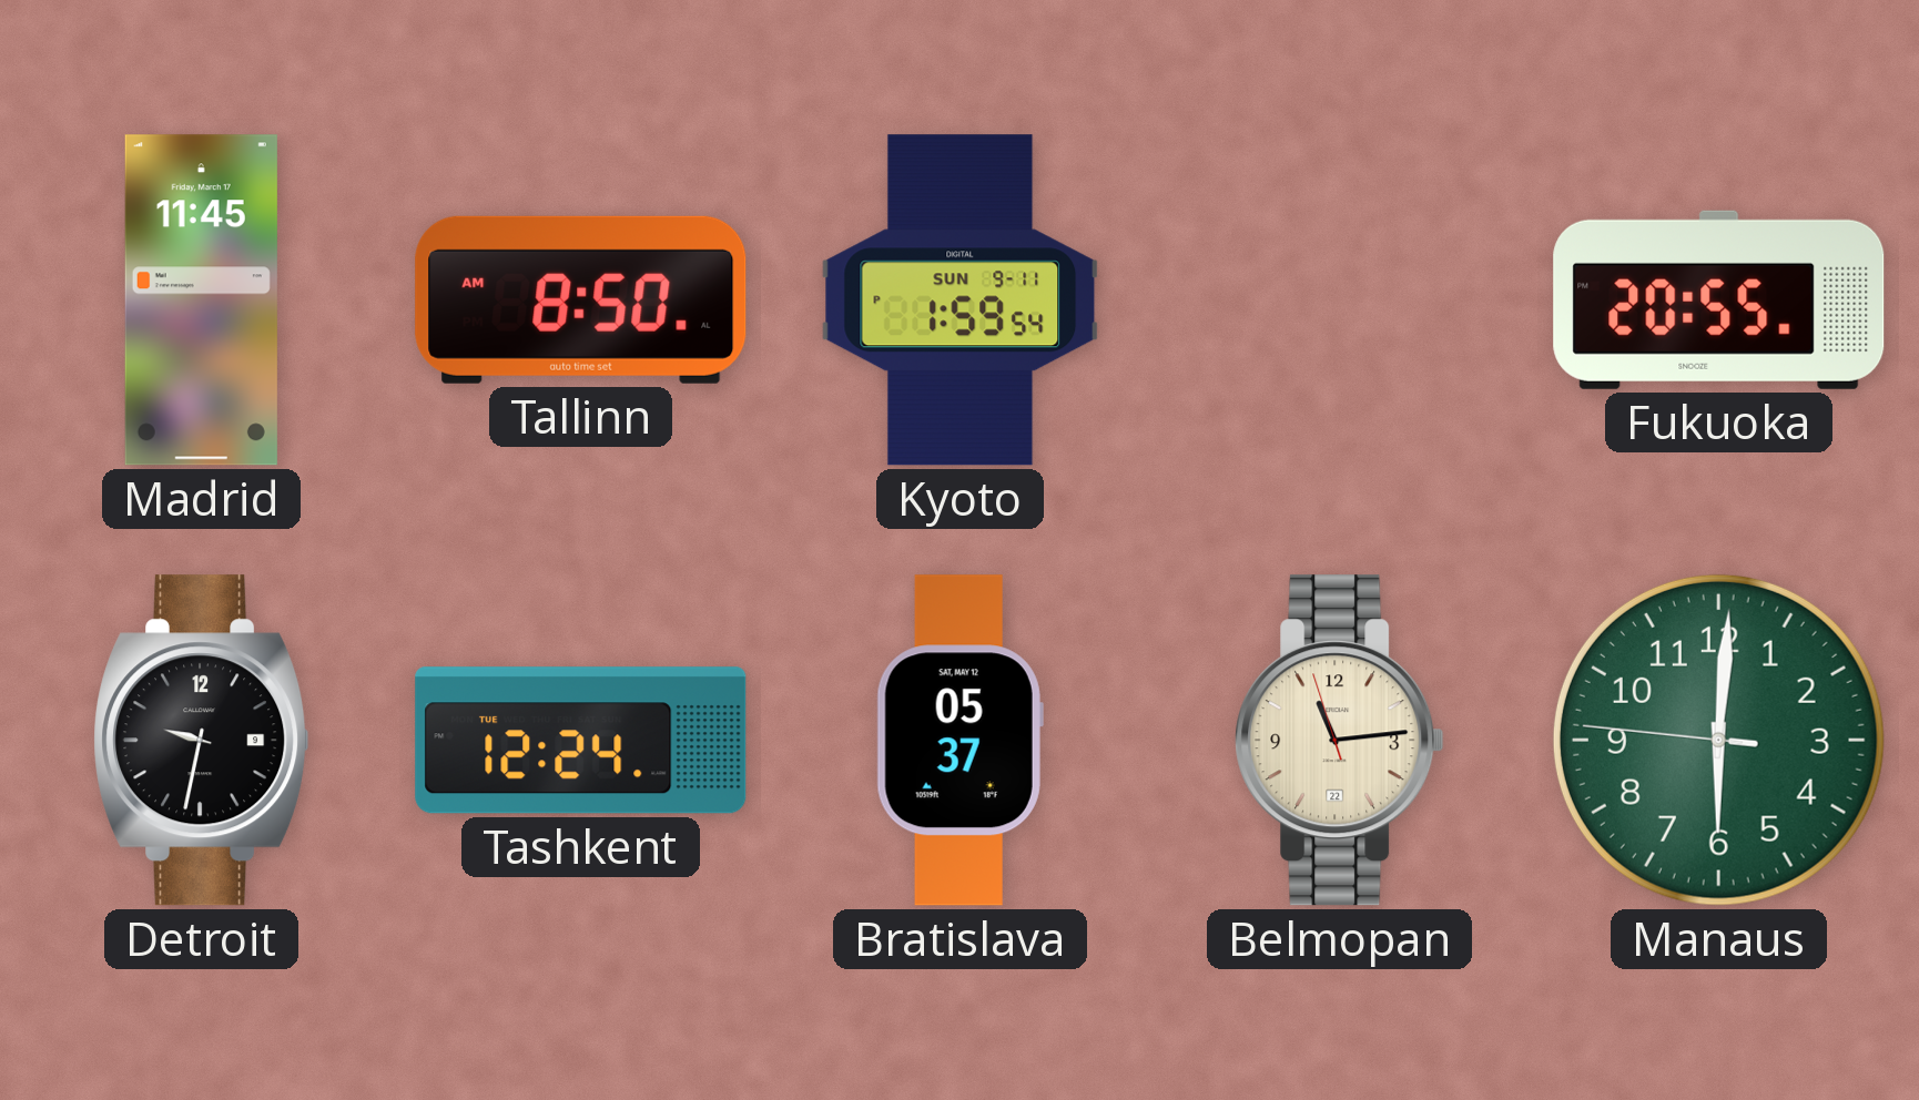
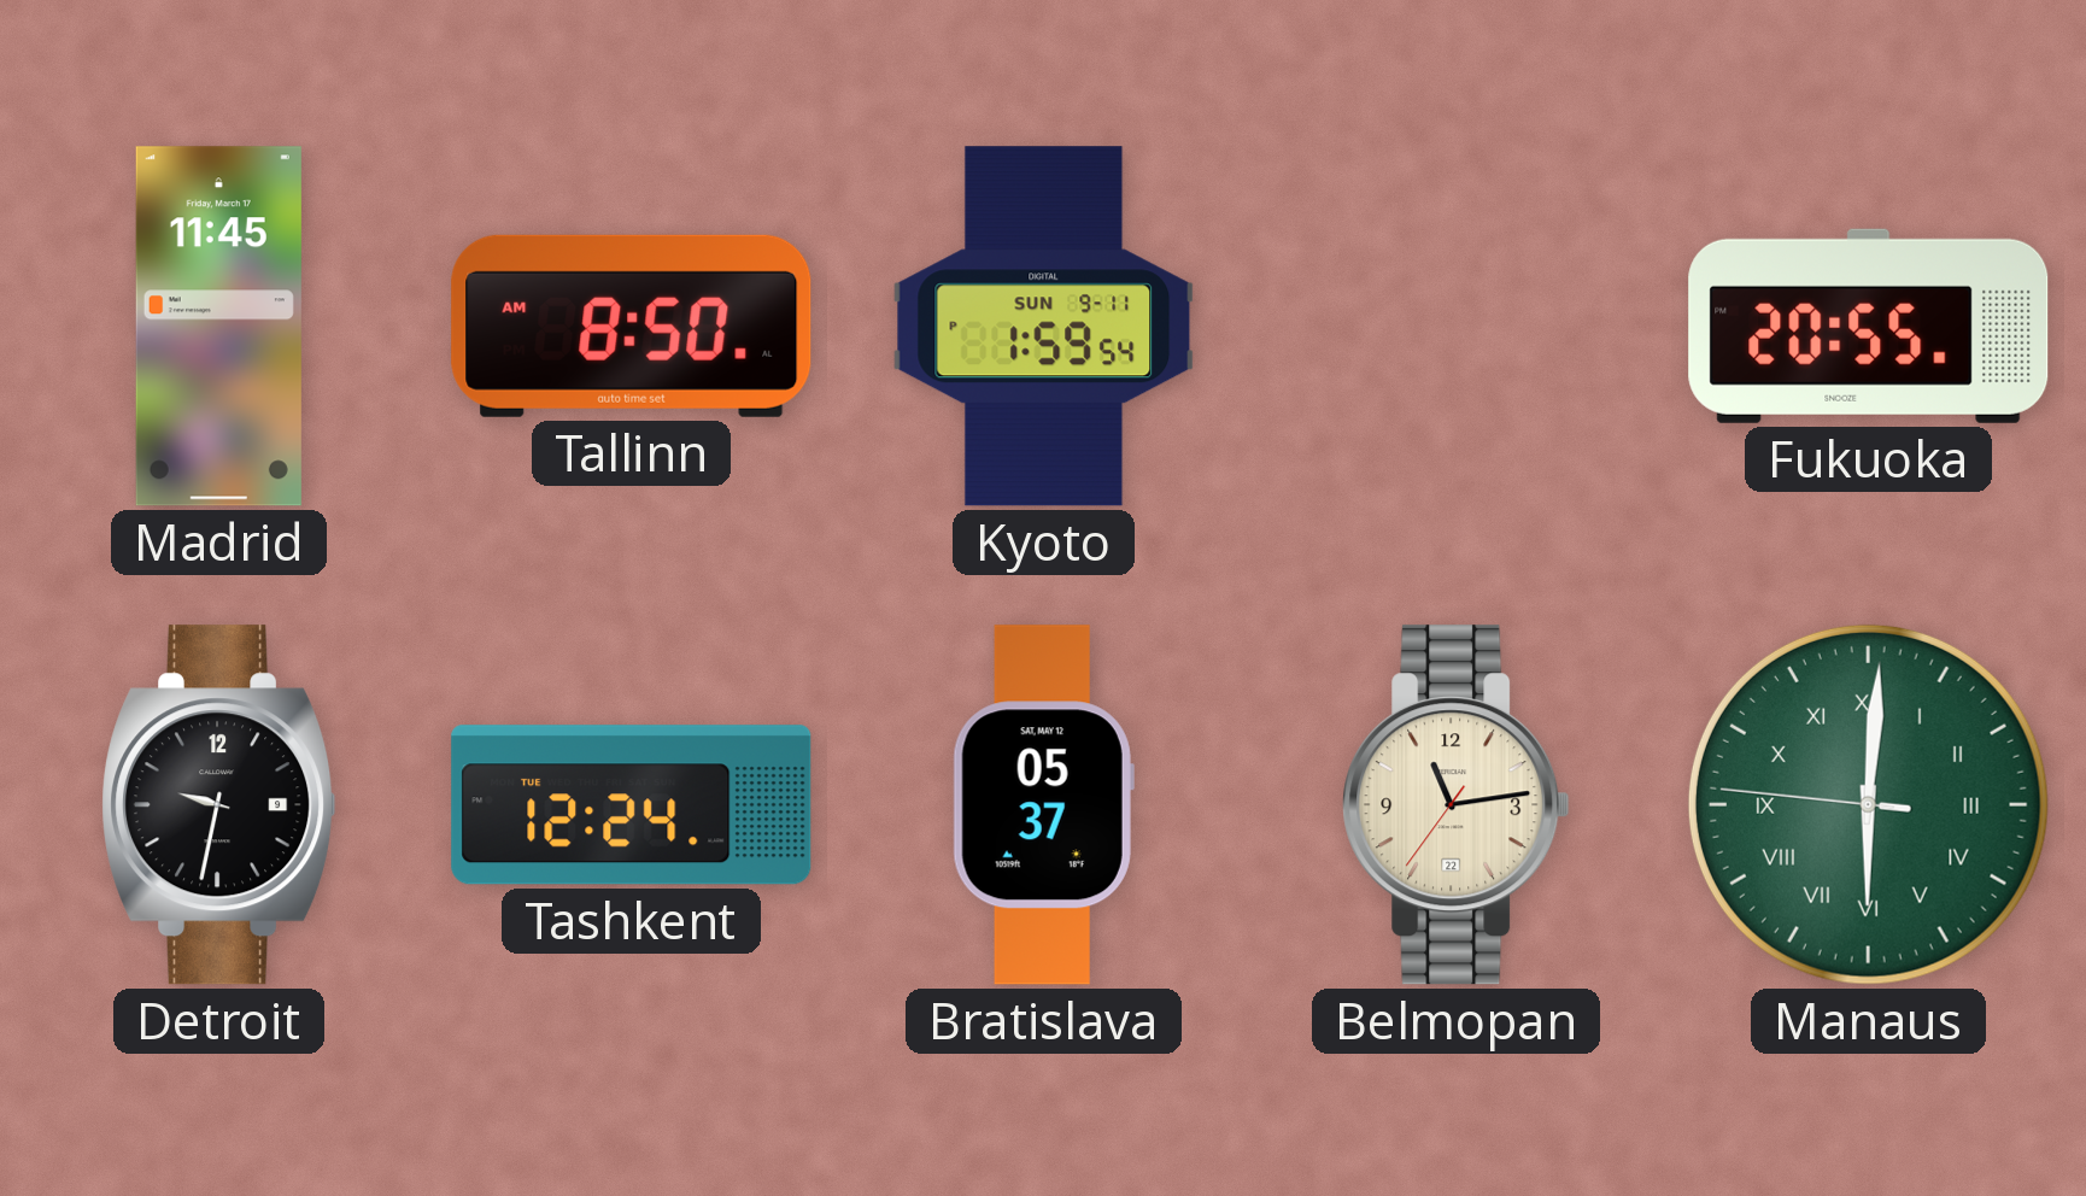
Belmopan: 11:13:57 -> 11:13:36
Manaus numerals: Arabic -> Roman
